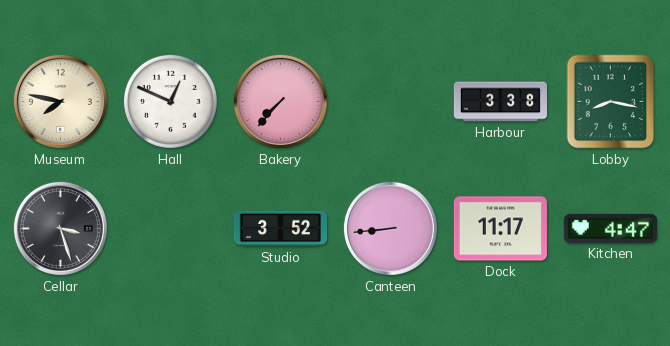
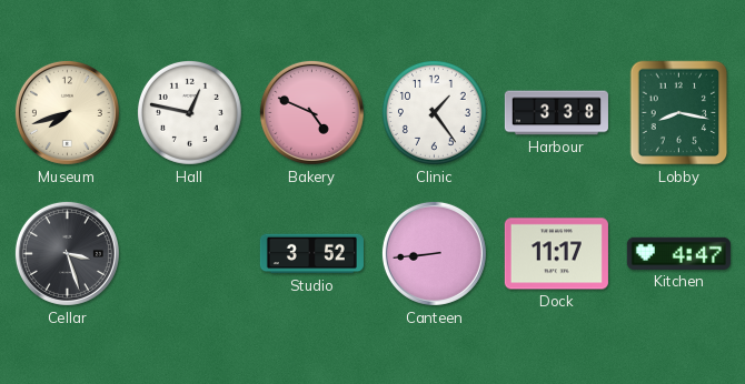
Museum: 7:47 -> 7:42
Hall: 12:49 -> 12:47
Bakery: 7:37 -> 4:49
Clinic: none -> 1:24
